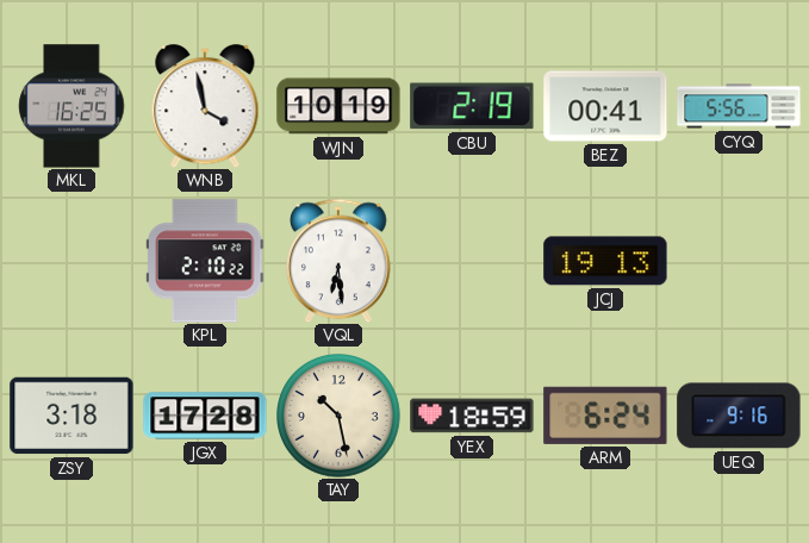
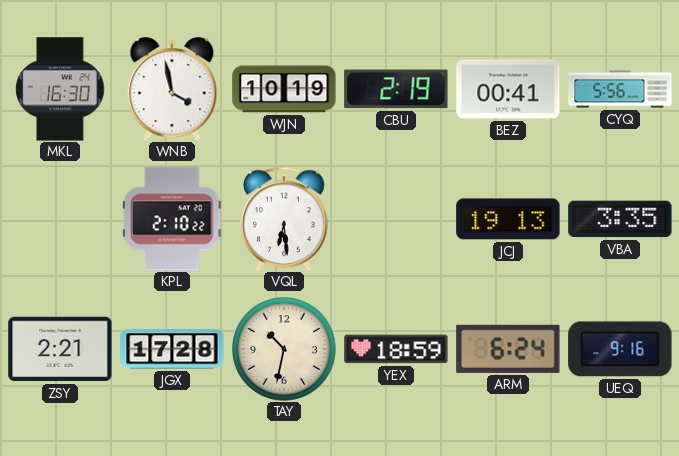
MKL: 16:25 -> 16:30
VBA: none -> 3:35
ZSY: 3:18 -> 2:21
TAY: 10:28 -> 10:32
